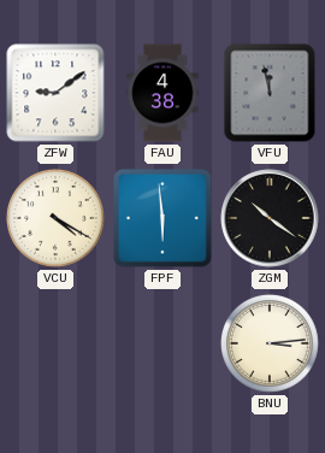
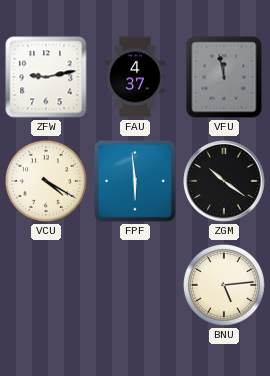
ZFW: 9:09 -> 9:13
FAU: 4:38 -> 4:37
BNU: 3:14 -> 5:14
